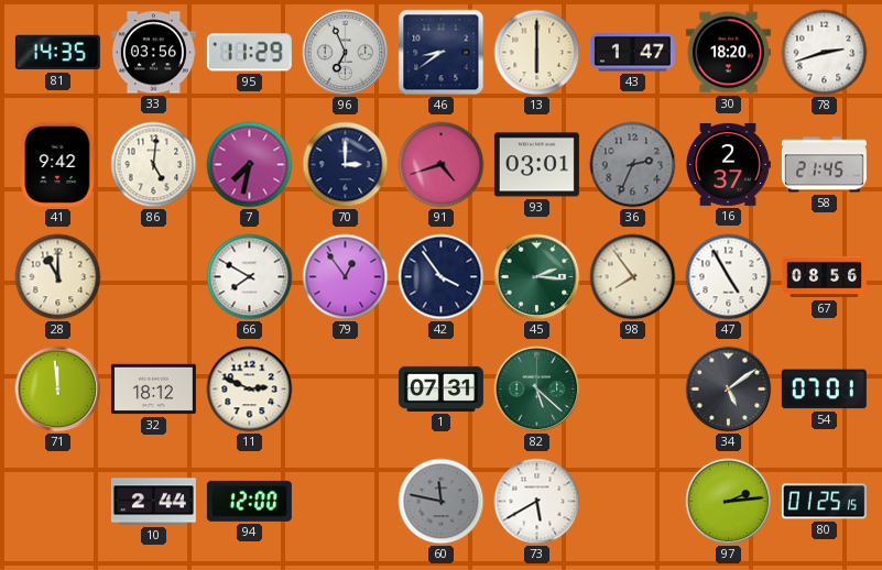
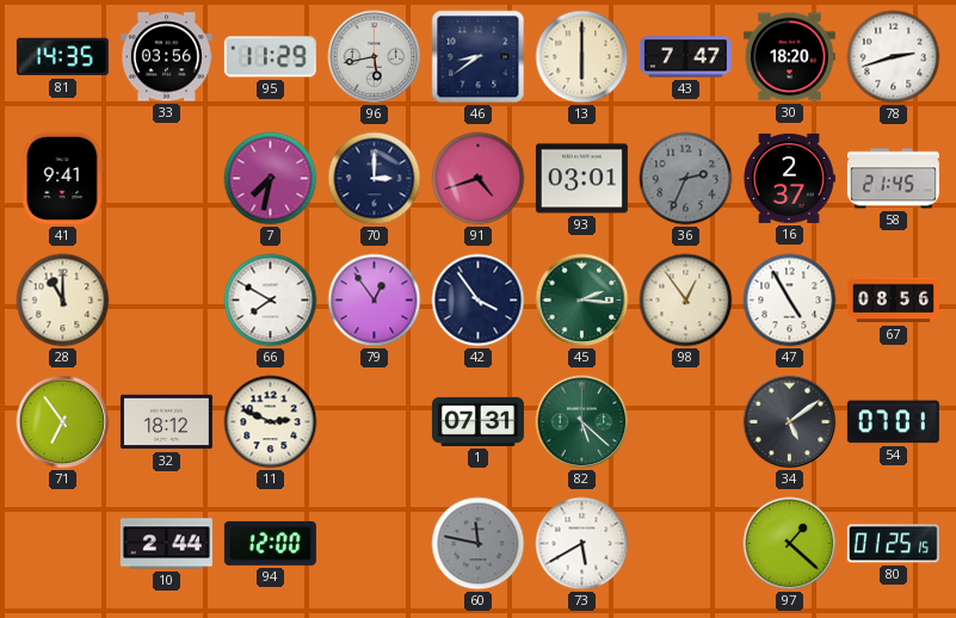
96: 6:56 -> 5:43
43: 1:47 -> 7:47
41: 9:42 -> 9:41
86: 5:01 -> none
98: 7:54 -> 12:54
71: 11:59 -> 6:54
97: 2:14 -> 1:22
